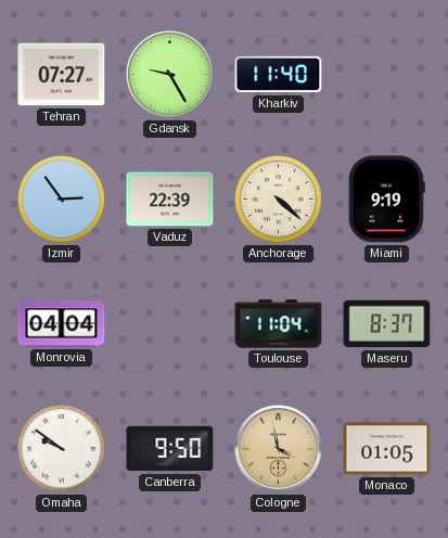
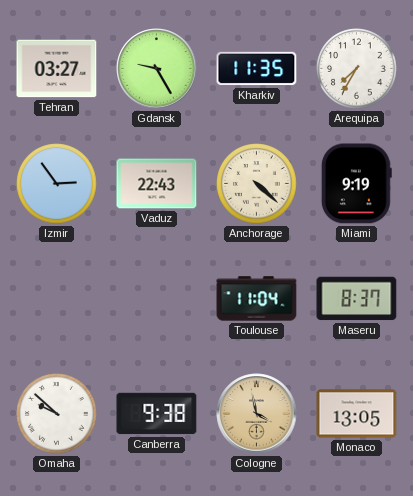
Tehran: 07:27 -> 03:27
Kharkiv: 11:40 -> 11:35
Arequipa: none -> 7:35
Vaduz: 22:39 -> 22:43
Monrovia: 04:04 -> none
Omaha: 9:51 -> 9:52
Canberra: 9:50 -> 9:38
Monaco: 01:05 -> 13:05
